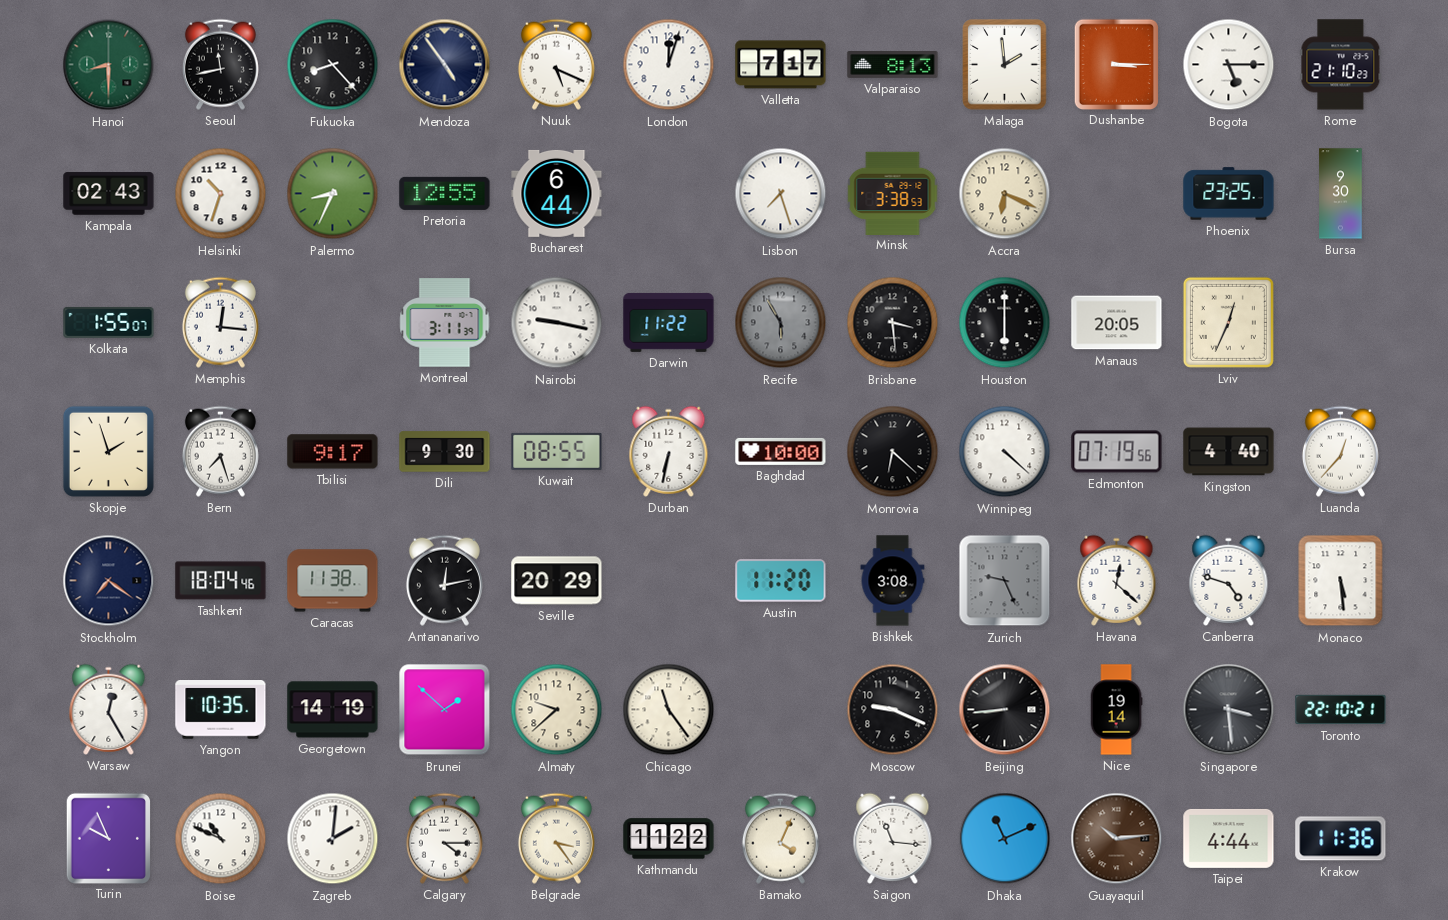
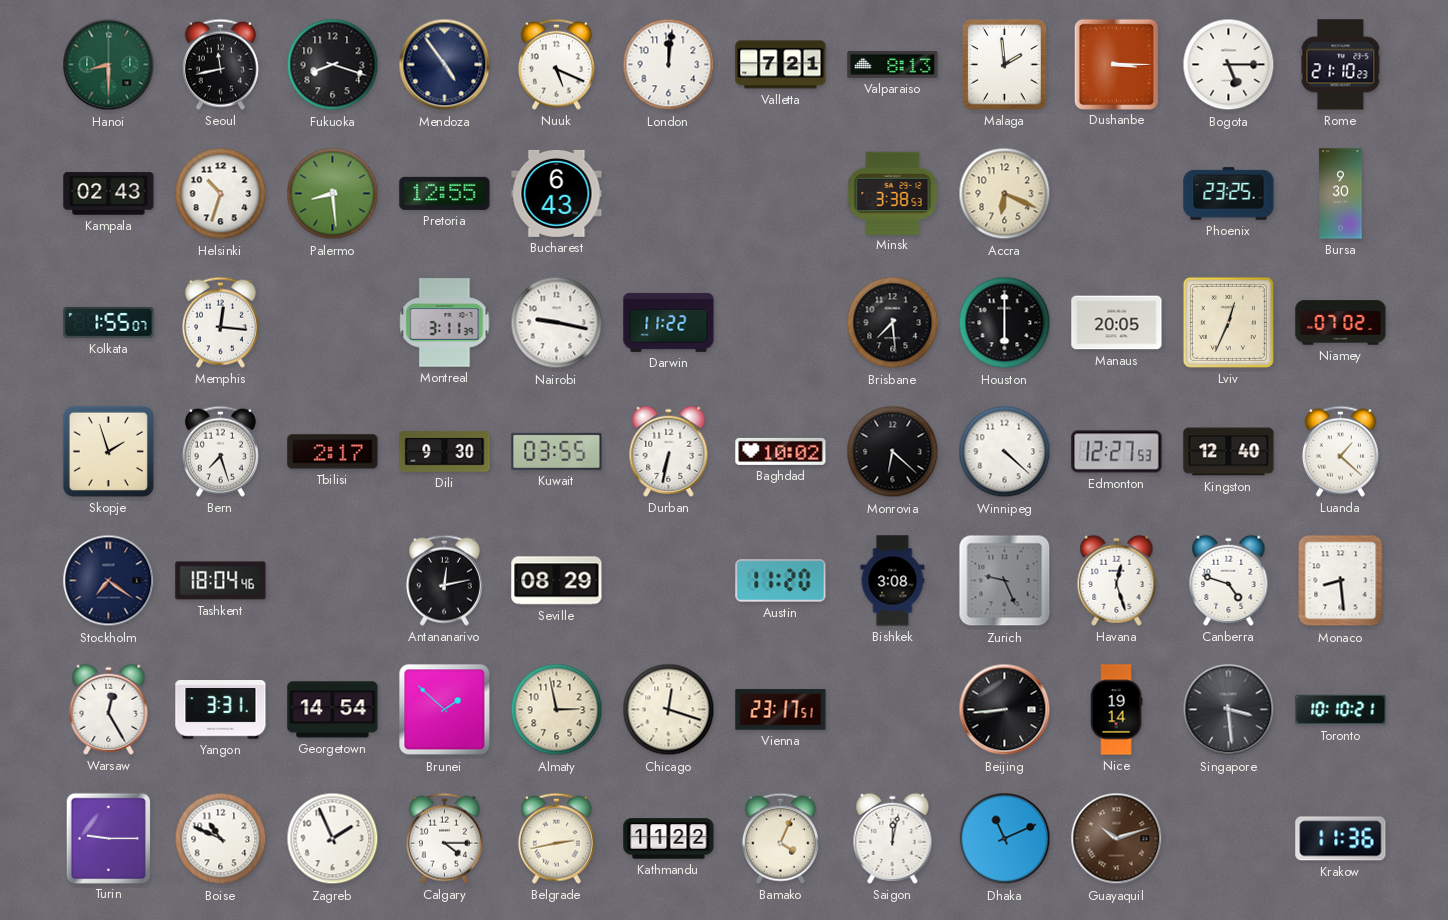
Fukuoka: 8:23 -> 8:18
London: 12:03 -> 12:01
Valletta: 7:17 -> 7:21
Palermo: 8:34 -> 8:29
Bucharest: 6:44 -> 6:43
Lisbon: 7:27 -> none
Recife: 5:55 -> none
Brisbane: 3:29 -> 7:29
Niamey: none -> 07:02
Tbilisi: 9:17 -> 2:17
Kuwait: 08:55 -> 03:55
Baghdad: 10:00 -> 10:02
Edmonton: 07:19 -> 12:27
Kingston: 4:40 -> 12:40
Luanda: 12:37 -> 1:22
Caracas: 11:38 -> none
Seville: 20:29 -> 08:29
Havana: 12:22 -> 12:27
Monaco: 5:29 -> 8:29
Yangon: 10:35 -> 3:31
Georgetown: 14:19 -> 14:54
Almaty: 9:38 -> 2:58
Chicago: 11:24 -> 12:18
Vienna: none -> 23:17
Moscow: 9:19 -> none
Toronto: 22:10 -> 10:10
Turin: 9:56 -> 9:15
Zagreb: 2:01 -> 1:56
Belgrade: 3:24 -> 2:43
Saigon: 11:16 -> 12:02
Guayaquil: 10:14 -> 10:12
Taipei: 4:44 -> none
